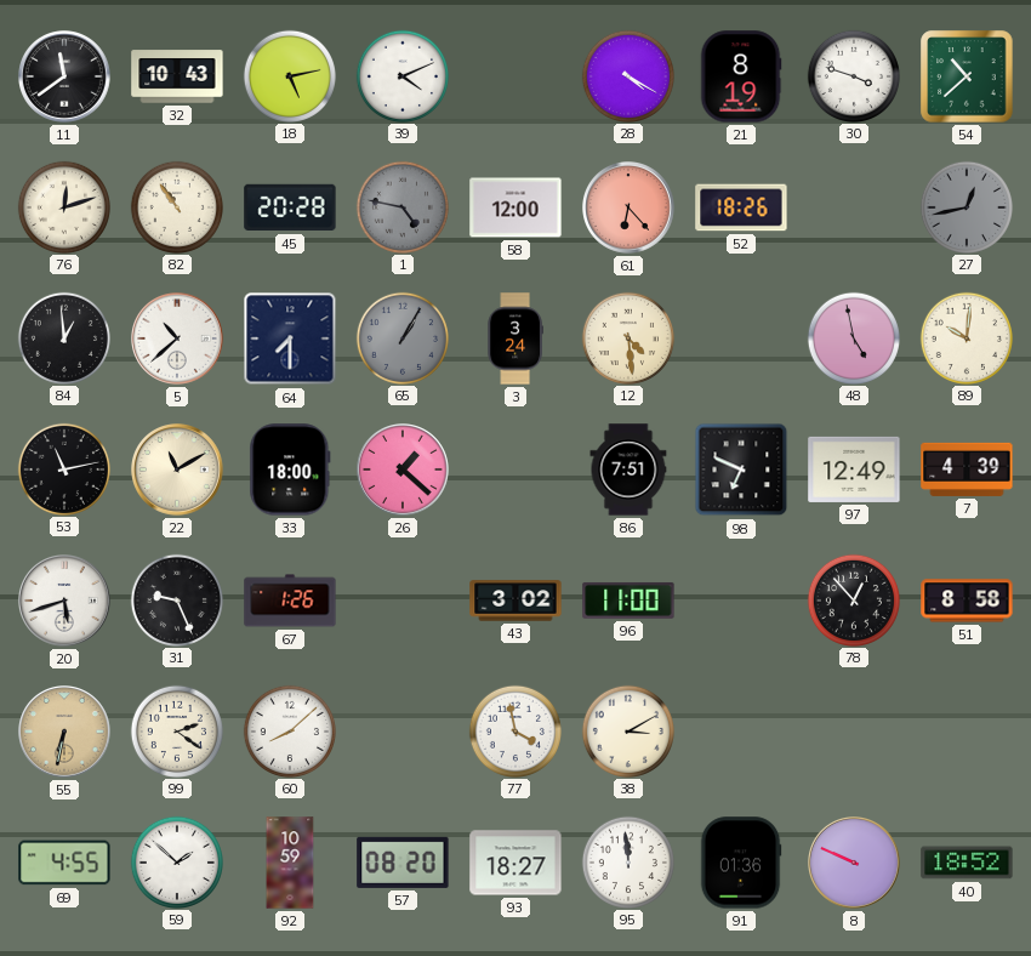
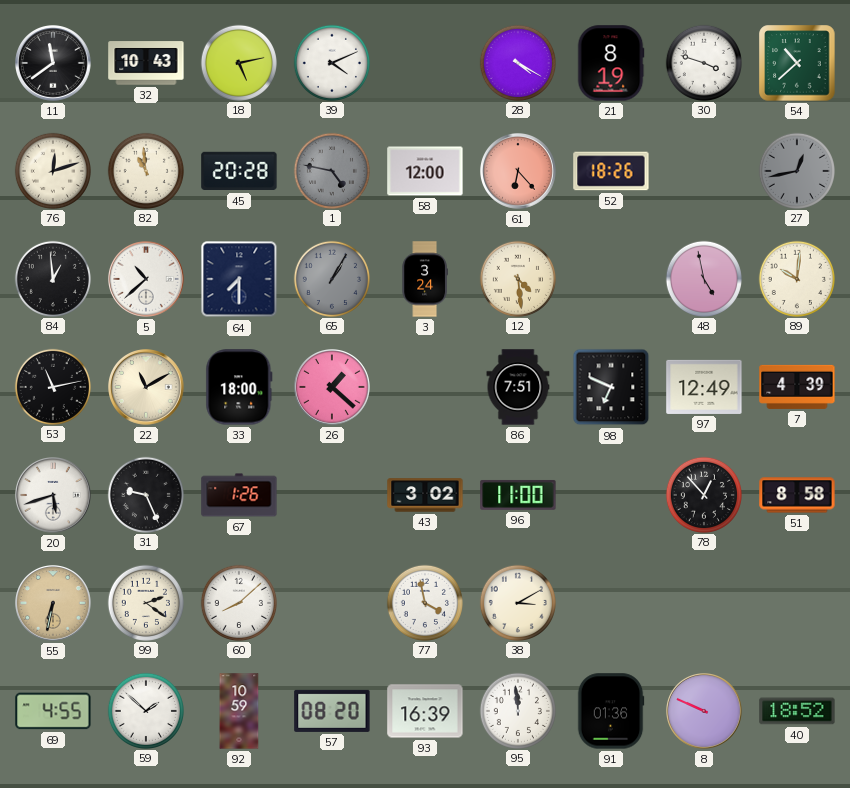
82: 10:54 -> 10:59
93: 18:27 -> 16:39
